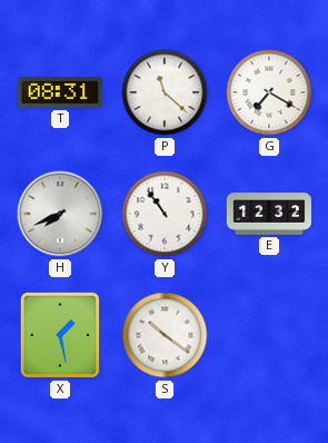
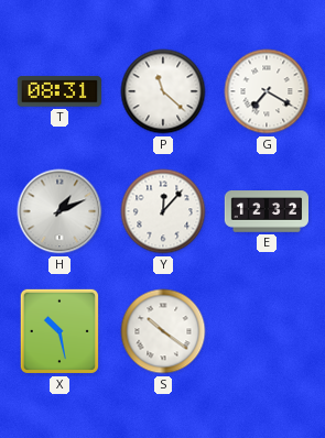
H: 7:41 -> 1:11
Y: 10:54 -> 12:07
X: 1:28 -> 10:28
